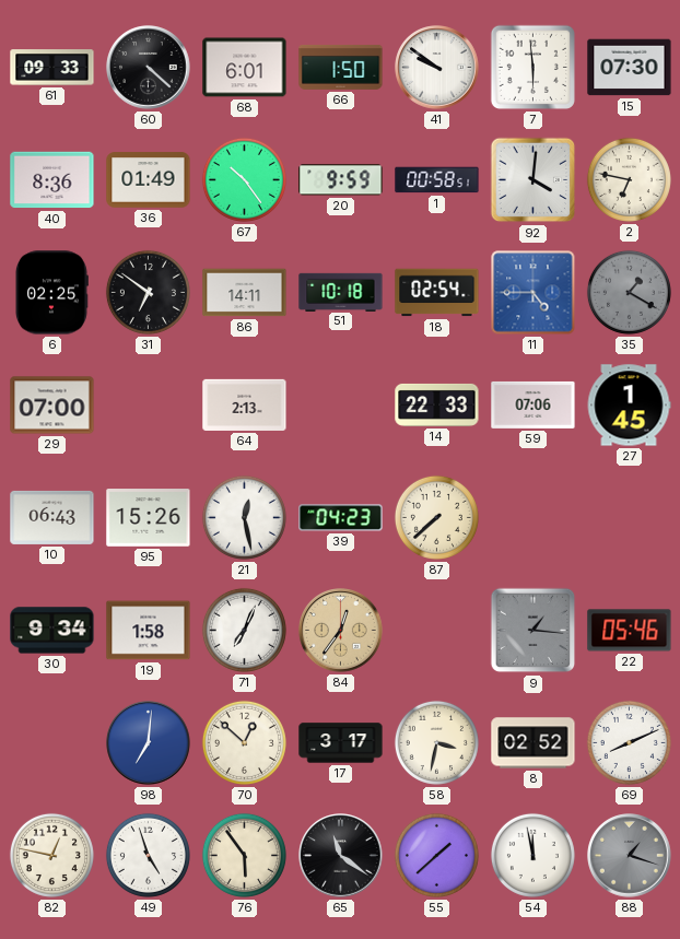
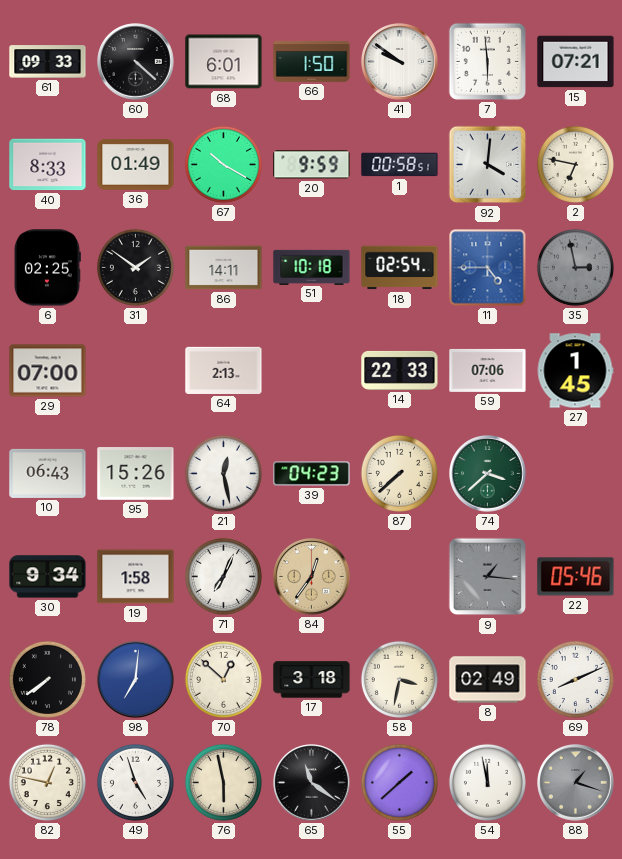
15: 07:30 -> 07:21
40: 8:36 -> 8:33
67: 10:24 -> 10:20
31: 6:51 -> 1:51
35: 1:20 -> 2:58
74: none -> 3:38
78: none -> 7:39
17: 3:17 -> 3:18
8: 02:52 -> 02:49
76: 5:54 -> 5:58
